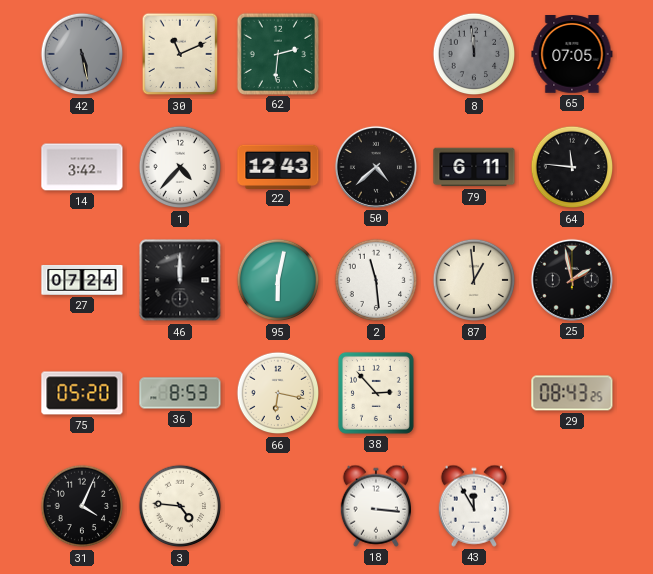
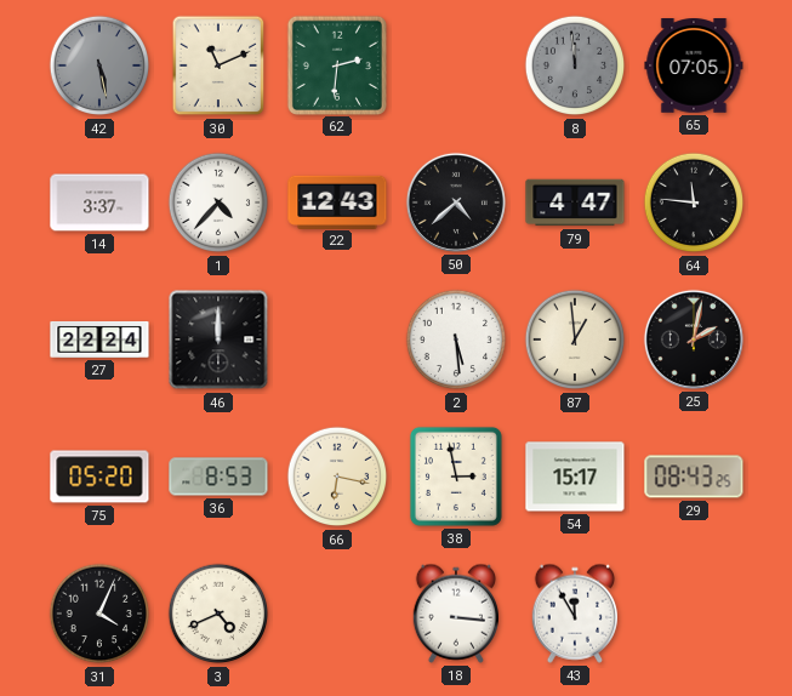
14: 3:42 -> 3:37
79: 6:11 -> 4:47
27: 07:24 -> 22:24
95: 6:02 -> none
2: 11:29 -> 5:29
25: 1:58 -> 2:02
38: 2:53 -> 2:58
54: none -> 15:17
3: 4:46 -> 4:41
